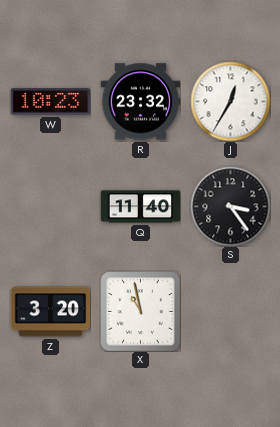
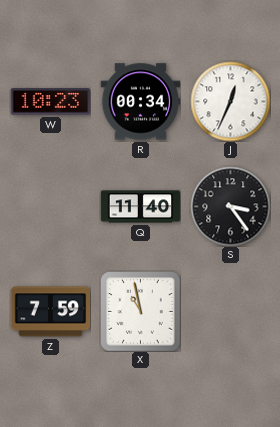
R: 23:32 -> 00:34
J: 12:35 -> 12:34
Z: 3:20 -> 7:59
